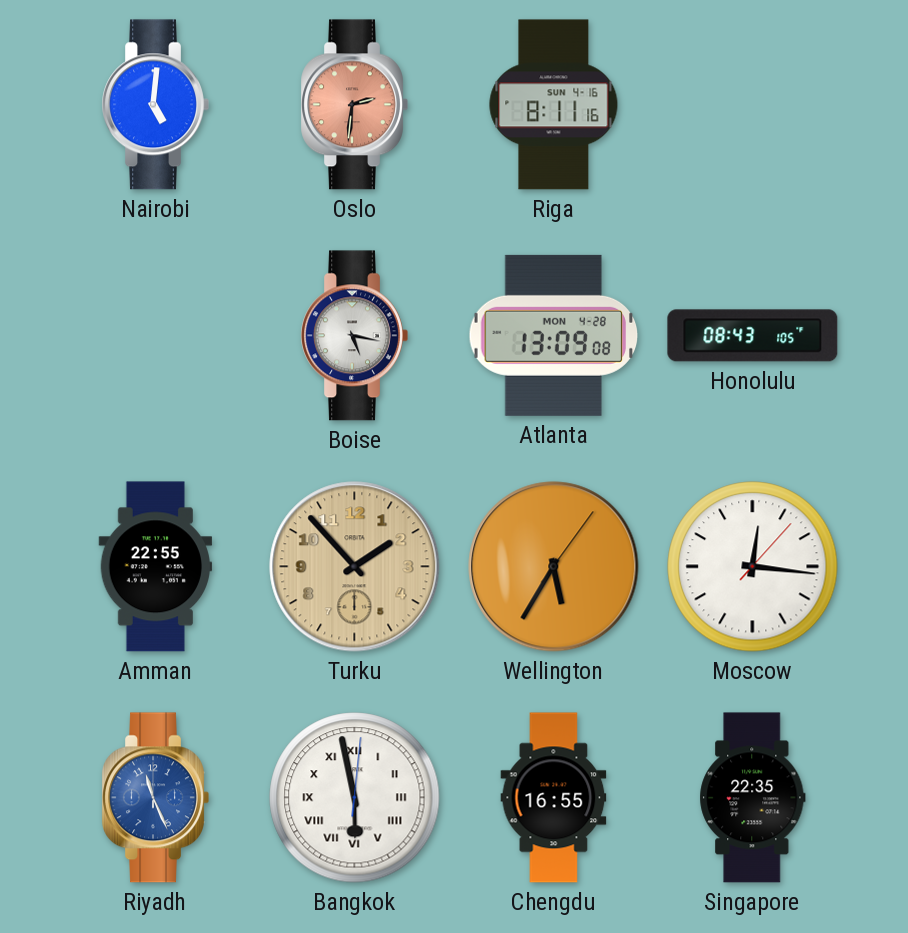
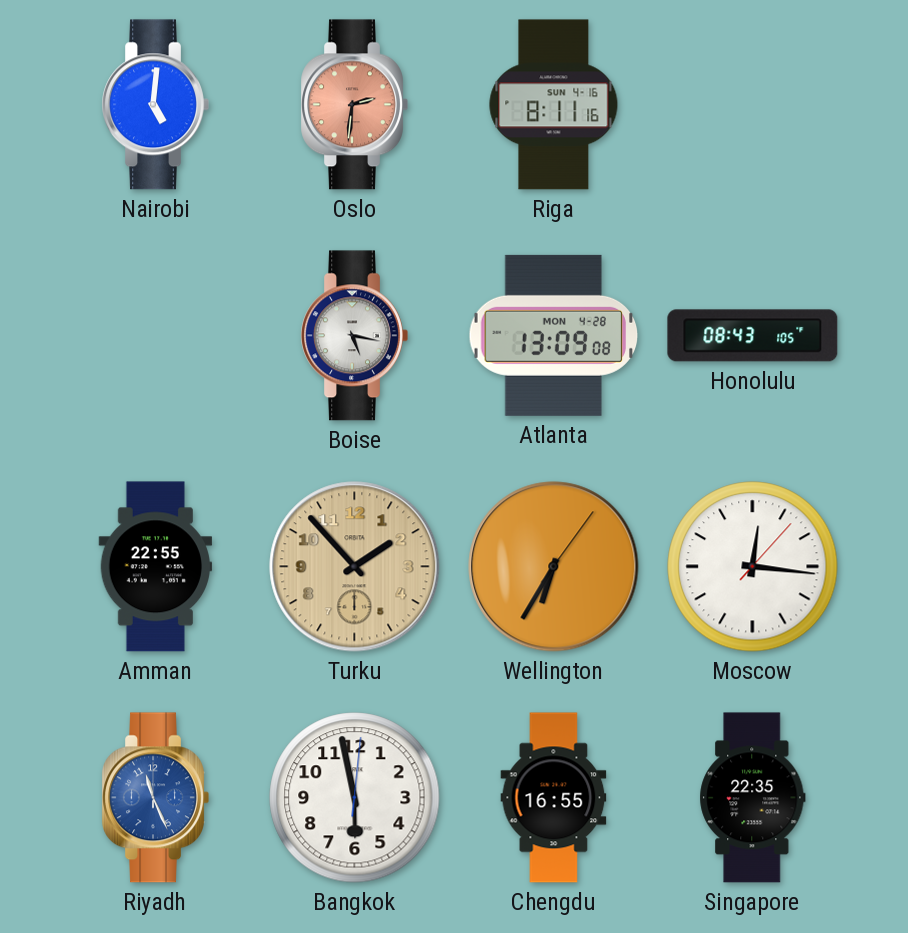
Wellington: 5:35 -> 6:35
Bangkok numerals: Roman -> Arabic
